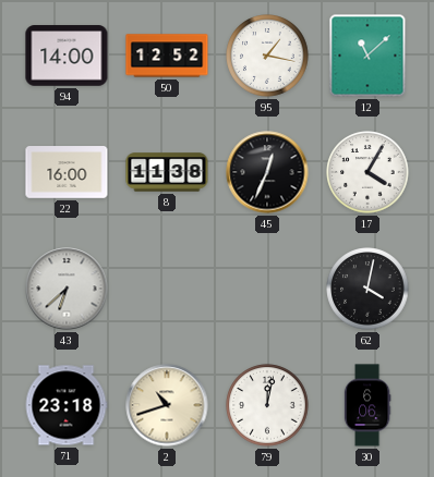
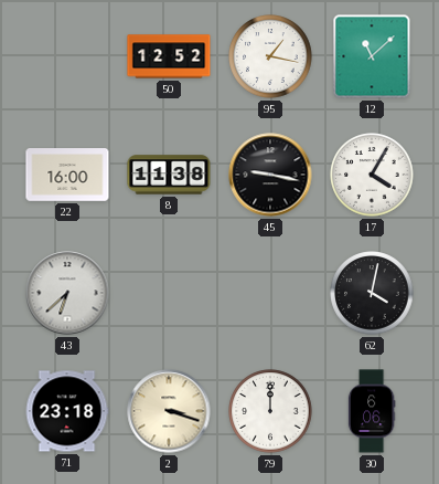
94: 14:00 -> none
45: 12:34 -> 9:17
2: 10:42 -> 3:18
79: 12:02 -> 12:00
